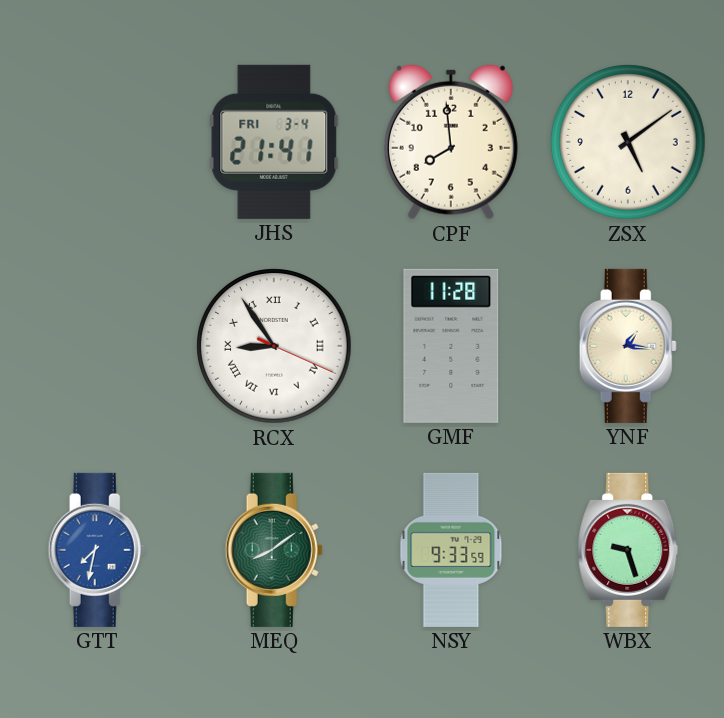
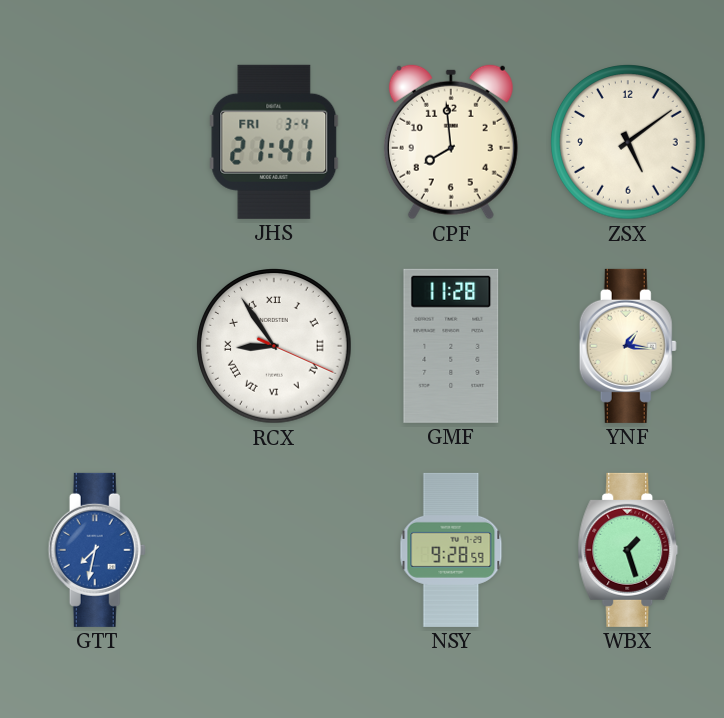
MEQ: 8:09 -> none
NSY: 9:33 -> 9:28
WBX: 9:27 -> 1:27
